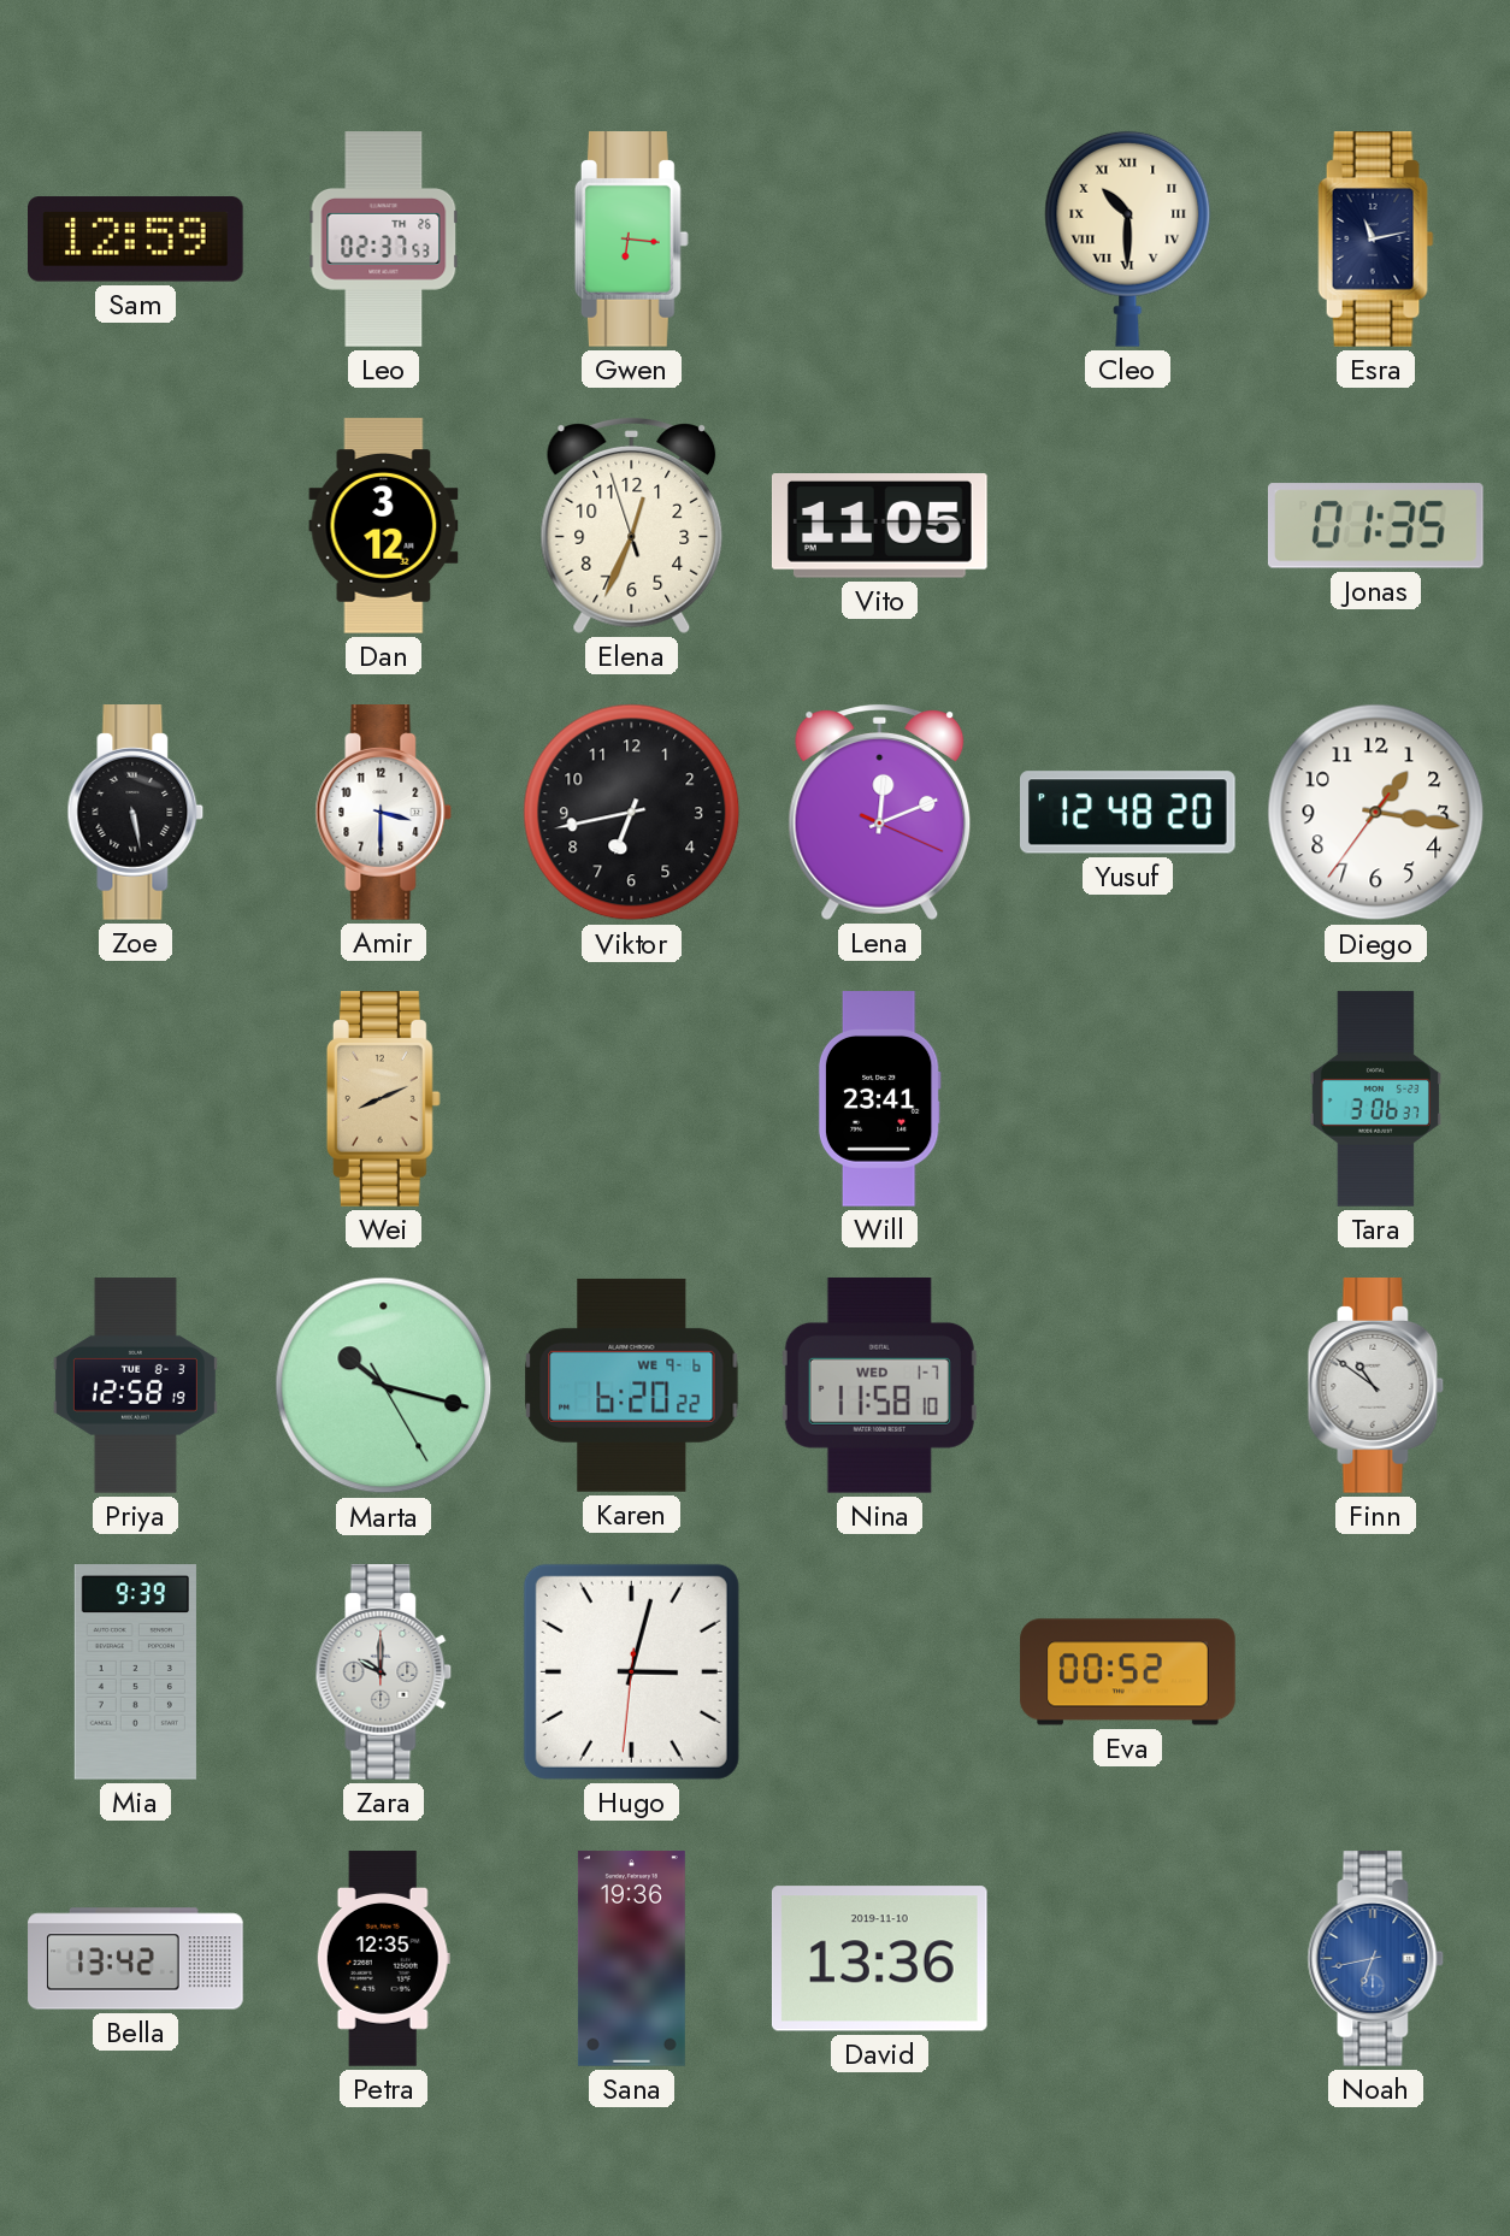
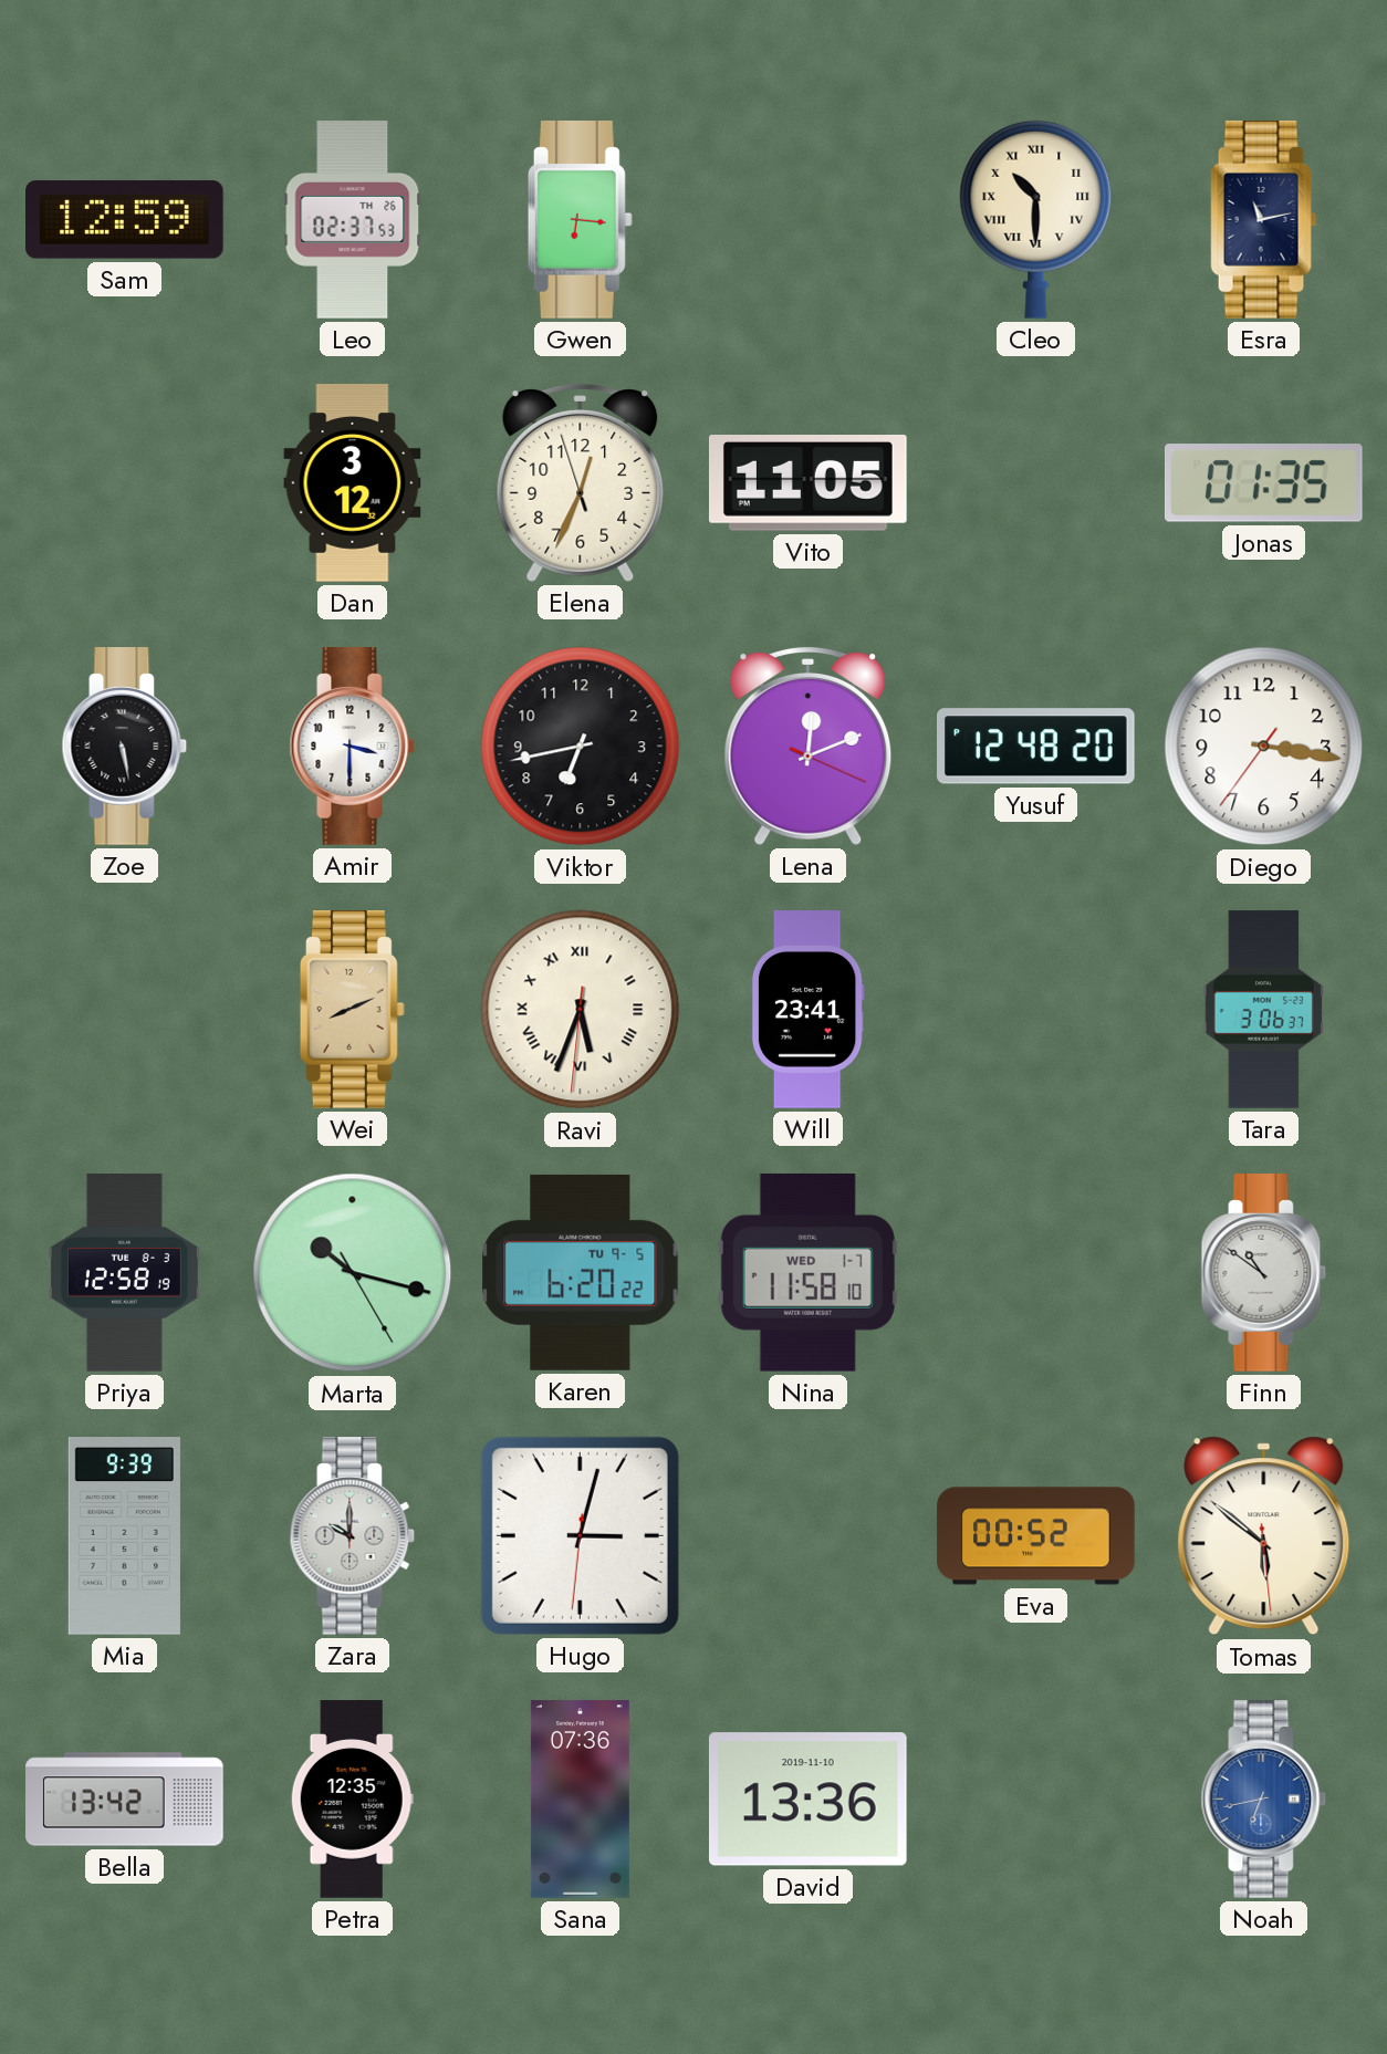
Diego: 1:16 -> 3:16
Ravi: none -> 5:33
Karen date: WE 9-6 -> TU 9-5
Tomas: none -> 5:51
Sana: 19:36 -> 07:36
